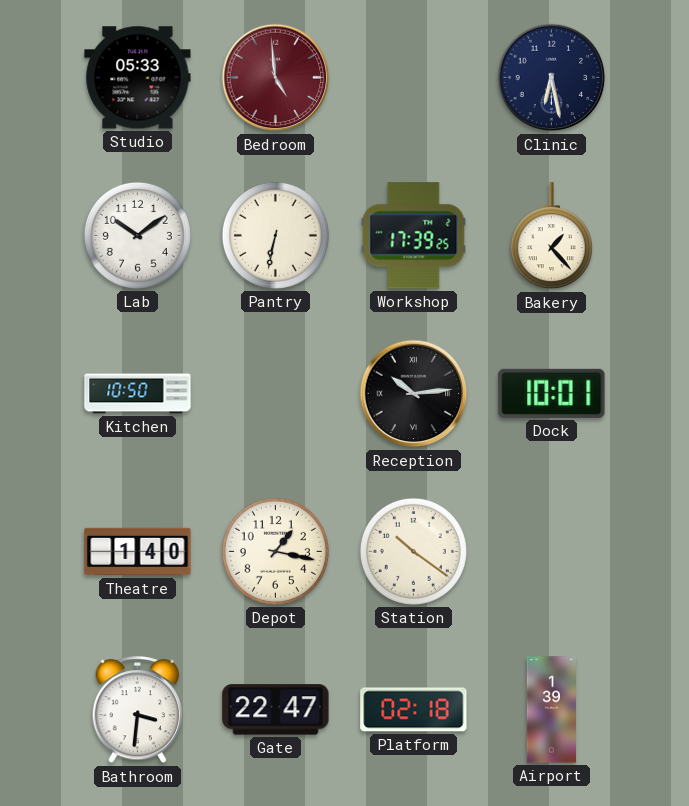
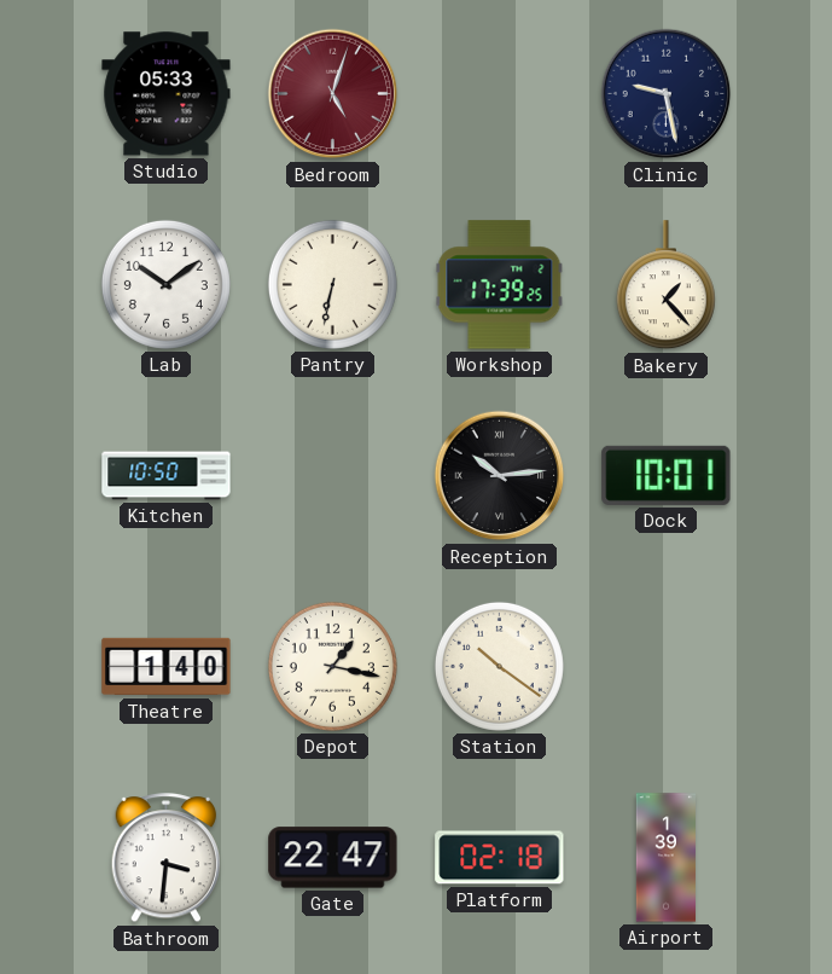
Bedroom: 4:59 -> 5:03
Clinic: 6:28 -> 9:28
